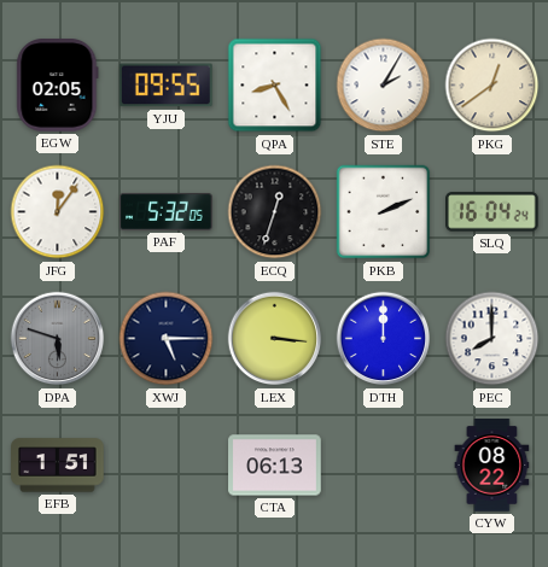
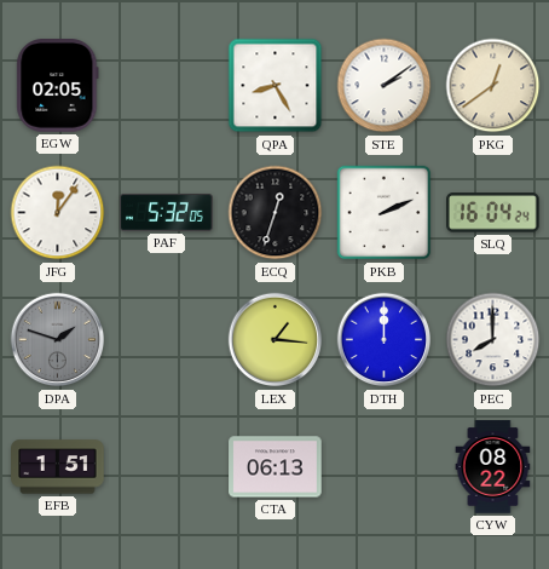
YJU: 09:55 -> none
STE: 2:05 -> 2:09
DPA: 5:48 -> 1:48
XWJ: 5:15 -> none
LEX: 3:16 -> 1:16
